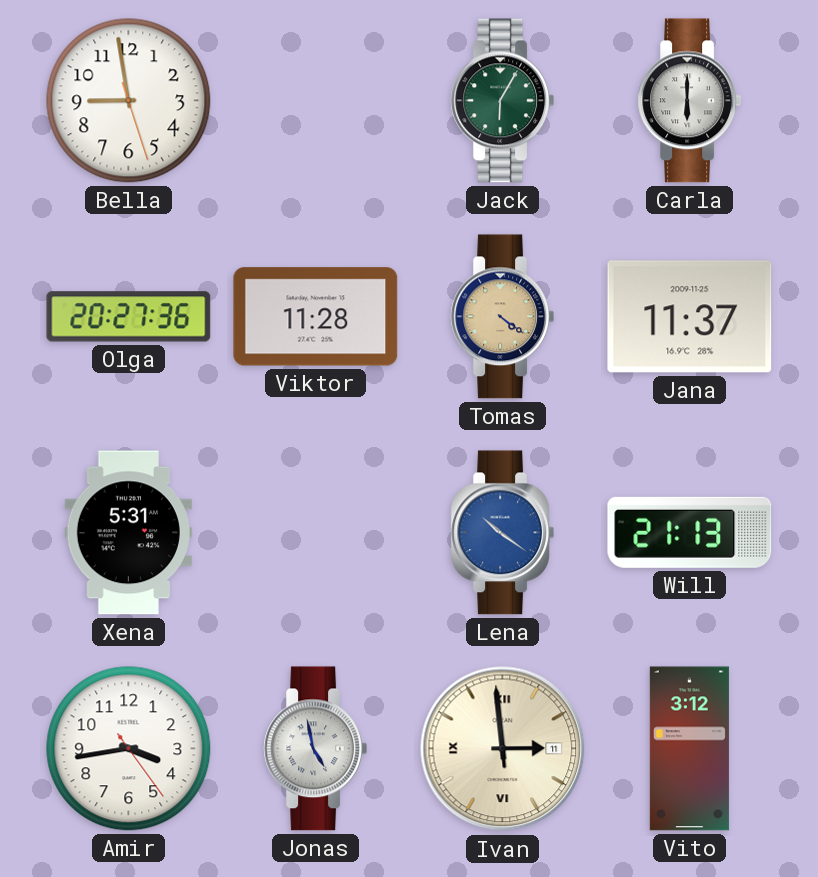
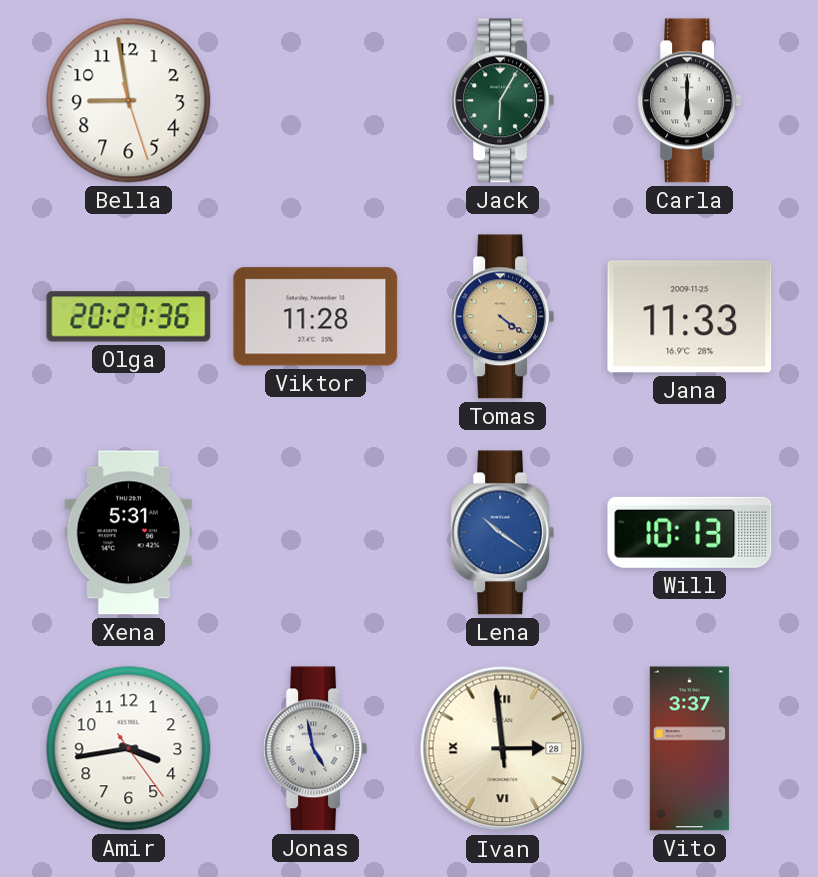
Jana: 11:37 -> 11:33
Will: 21:13 -> 10:13
Ivan date: 11 -> 28
Vito: 3:12 -> 3:37
